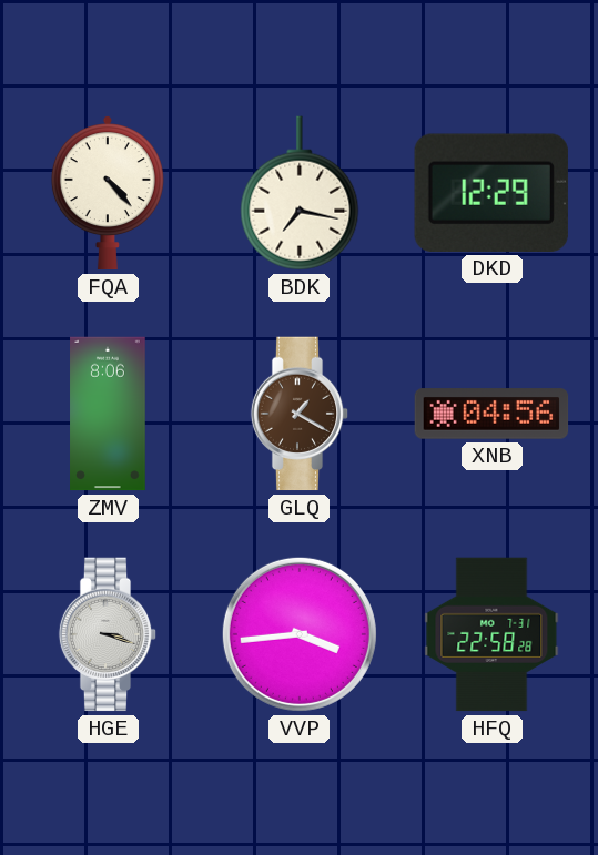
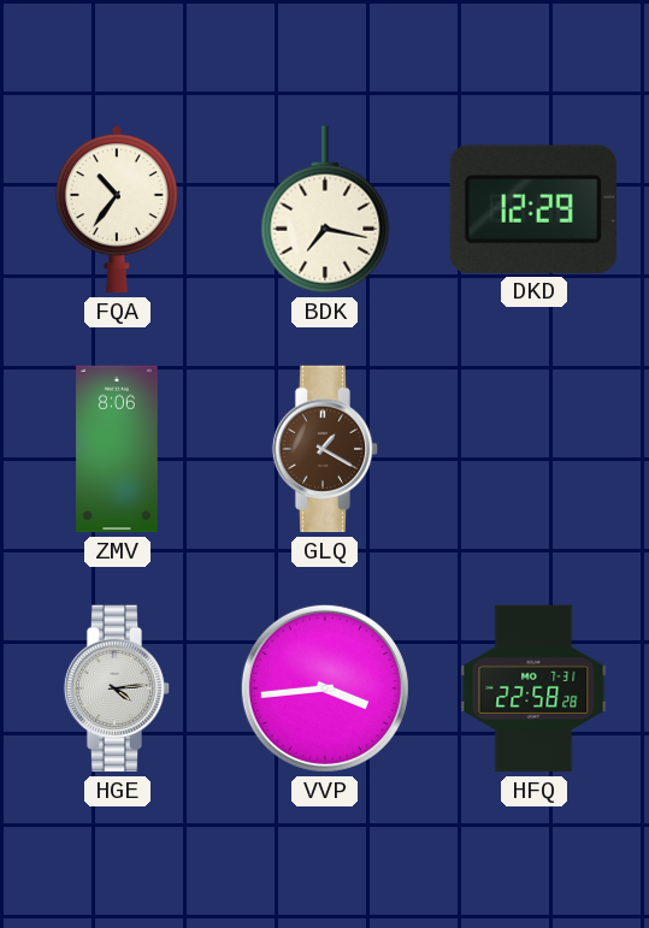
FQA: 4:23 -> 10:36
XNB: 04:56 -> none
HGE: 3:18 -> 4:14
